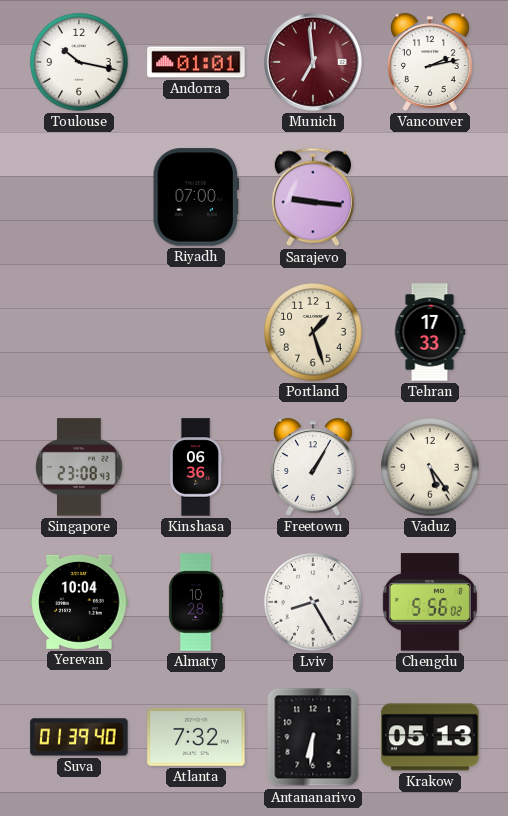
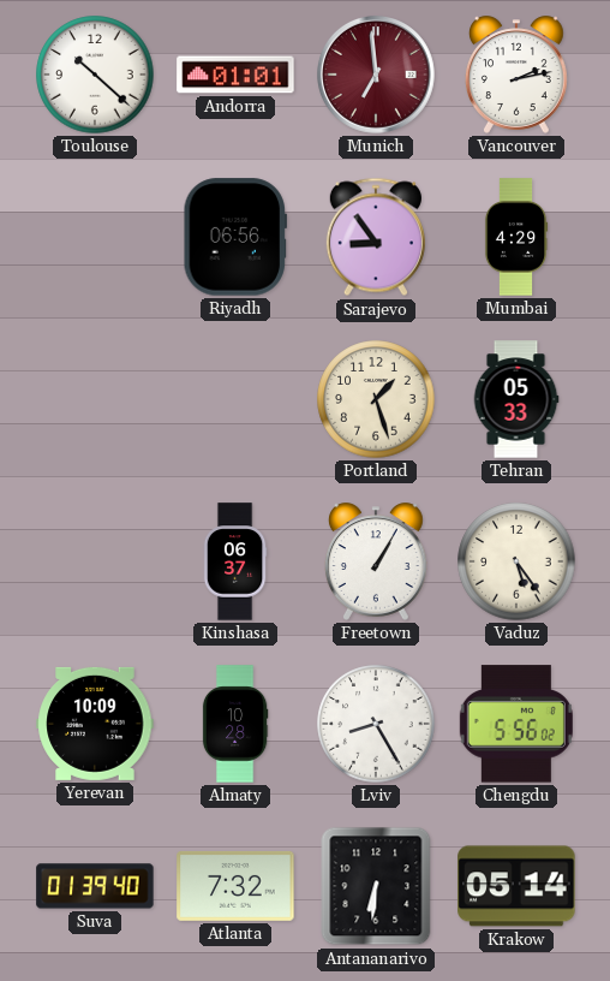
Toulouse: 10:17 -> 10:22
Riyadh: 07:00 -> 06:56
Sarajevo: 9:16 -> 8:54
Mumbai: none -> 4:29
Tehran: 17:33 -> 05:33
Singapore: 23:08 -> none
Kinshasa: 06:36 -> 06:37
Yerevan: 10:04 -> 10:09
Krakow: 05:13 -> 05:14
